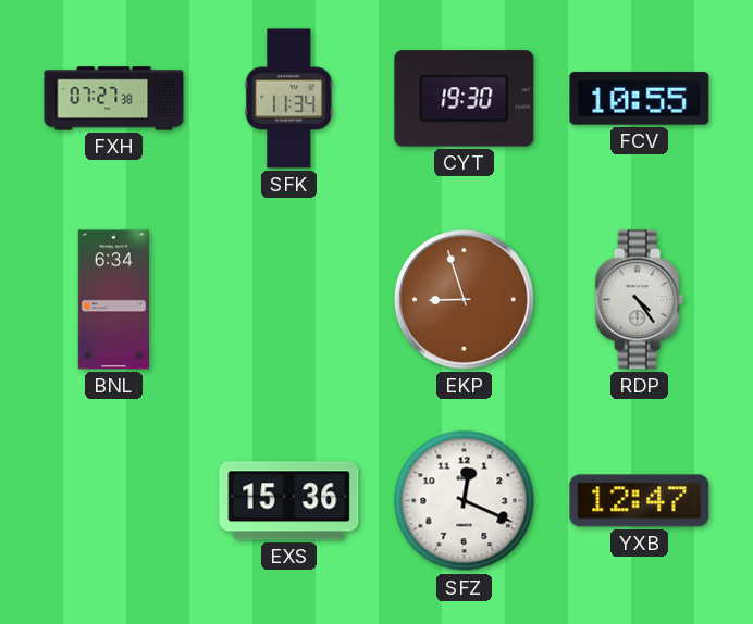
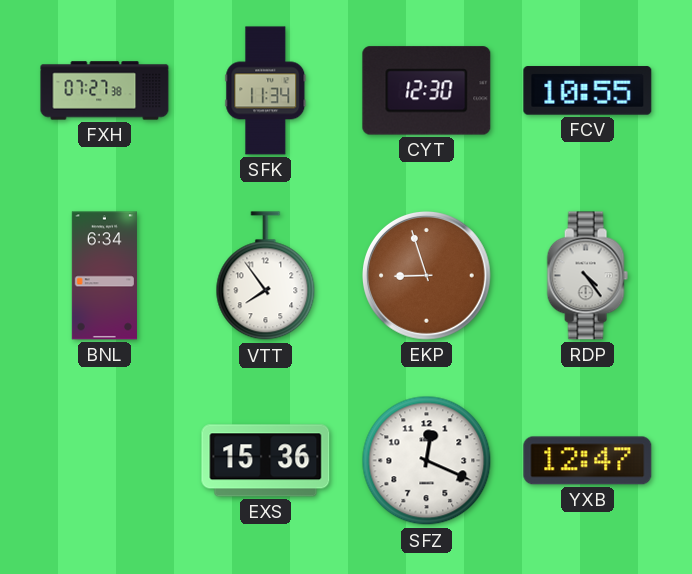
CYT: 19:30 -> 12:30
VTT: none -> 7:54
